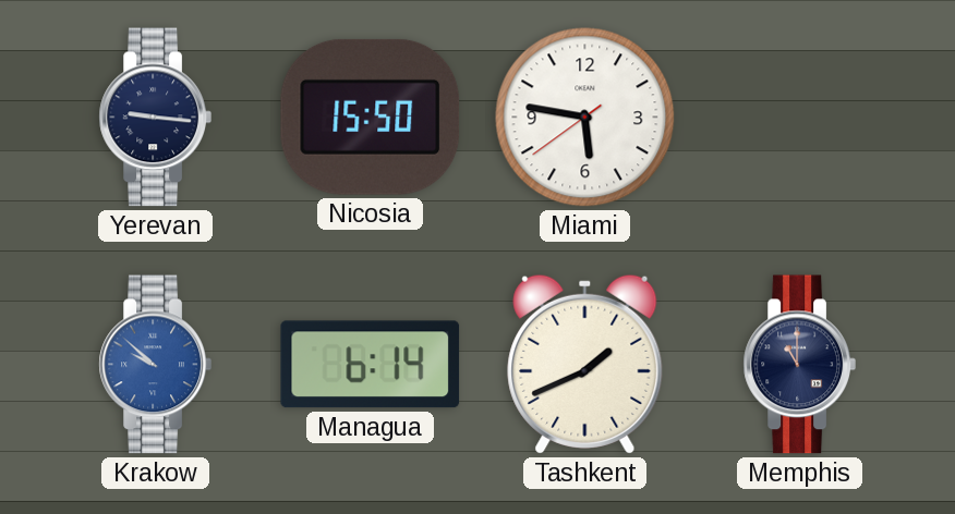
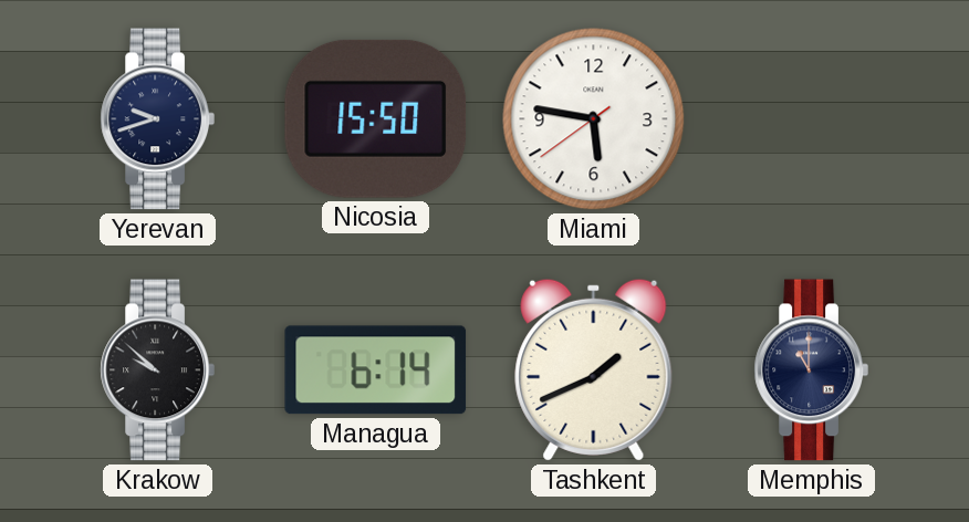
Yerevan: 9:16 -> 9:42
Krakow dial: blue -> black
